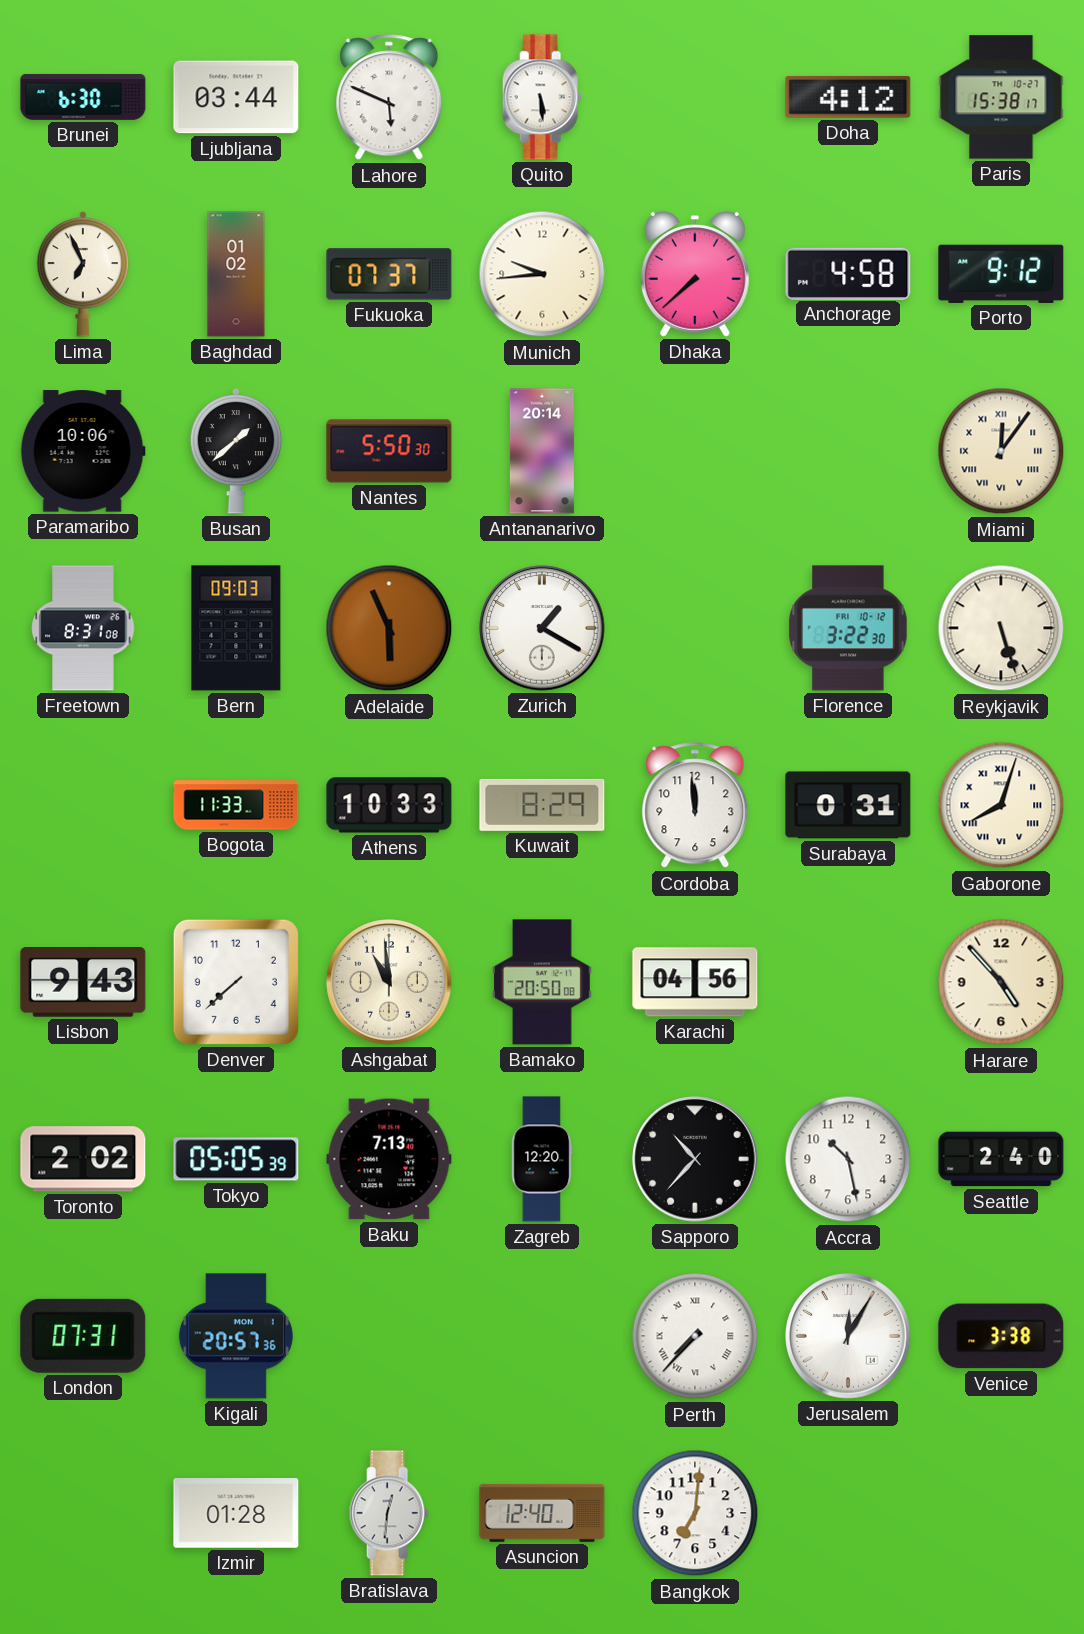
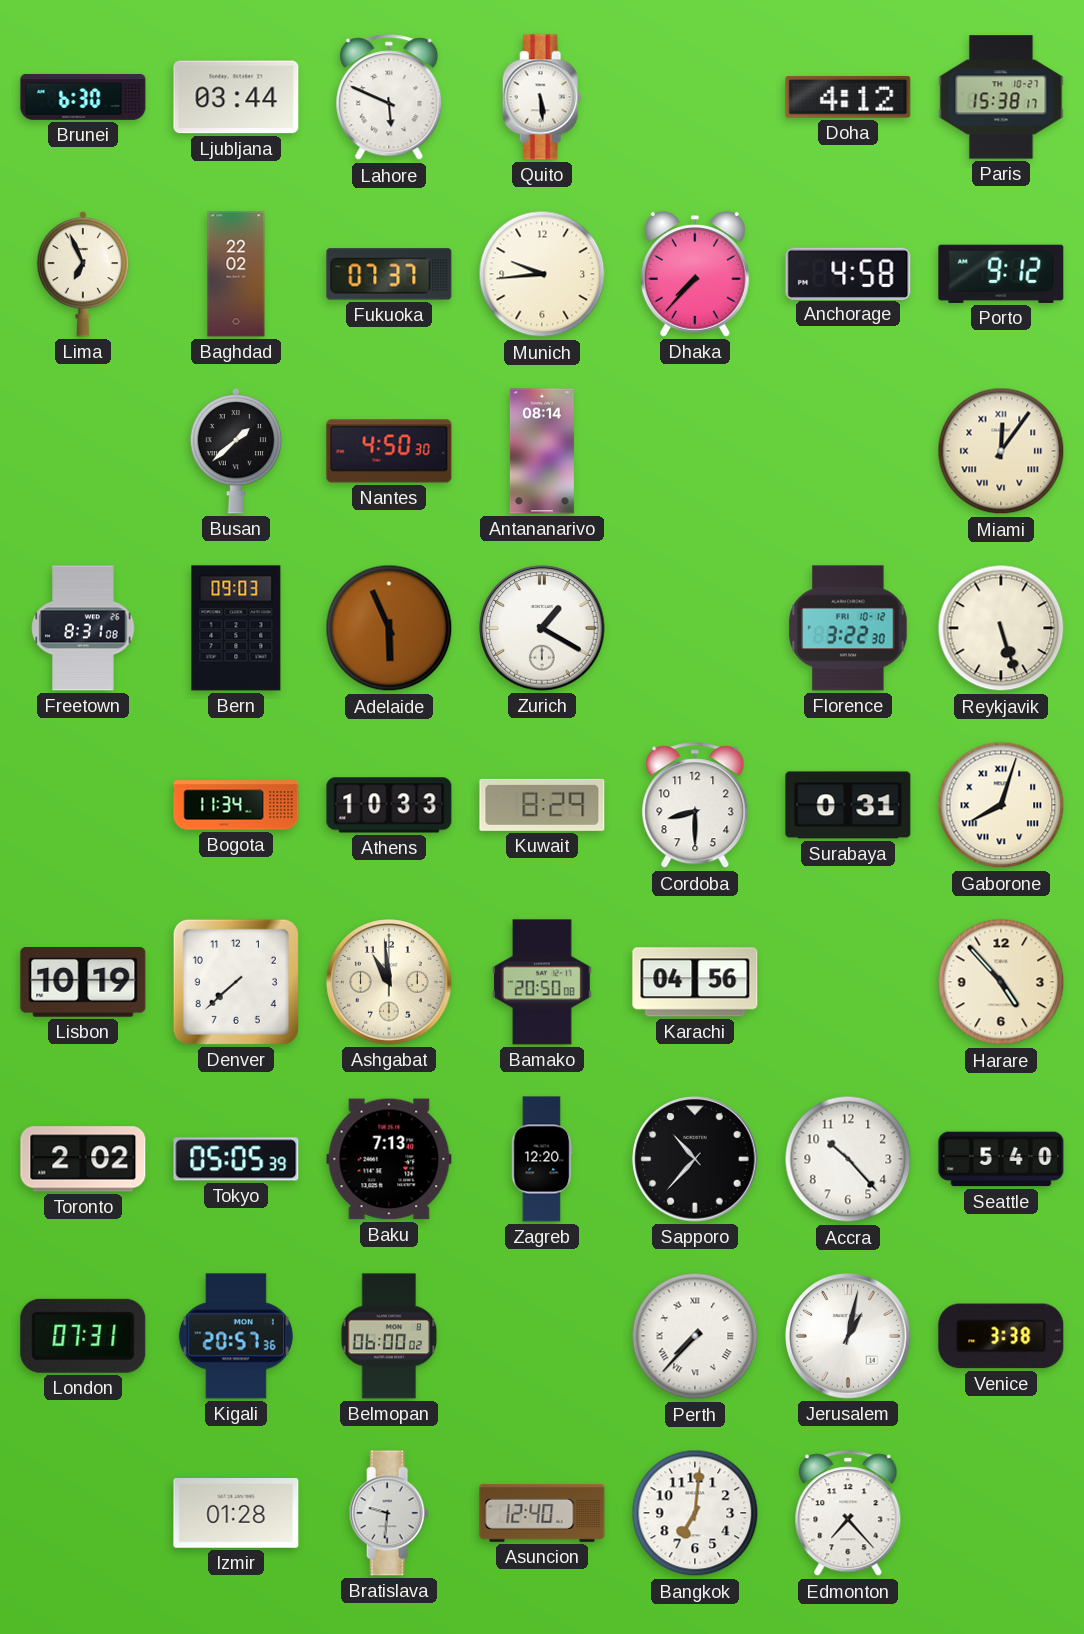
Baghdad: 01:02 -> 22:02
Dhaka: 7:38 -> 7:37
Paramaribo: 10:06 -> none
Nantes: 5:50 -> 4:50
Antananarivo: 20:14 -> 08:14
Bogota: 11:33 -> 11:34
Cordoba: 11:59 -> 8:30
Lisbon: 9:43 -> 10:19
Accra: 10:28 -> 10:23
Seattle: 2:40 -> 5:40
Belmopan: none -> 06:00
Jerusalem: 12:05 -> 1:02
Bratislava: 12:31 -> 9:31
Edmonton: none -> 7:23
